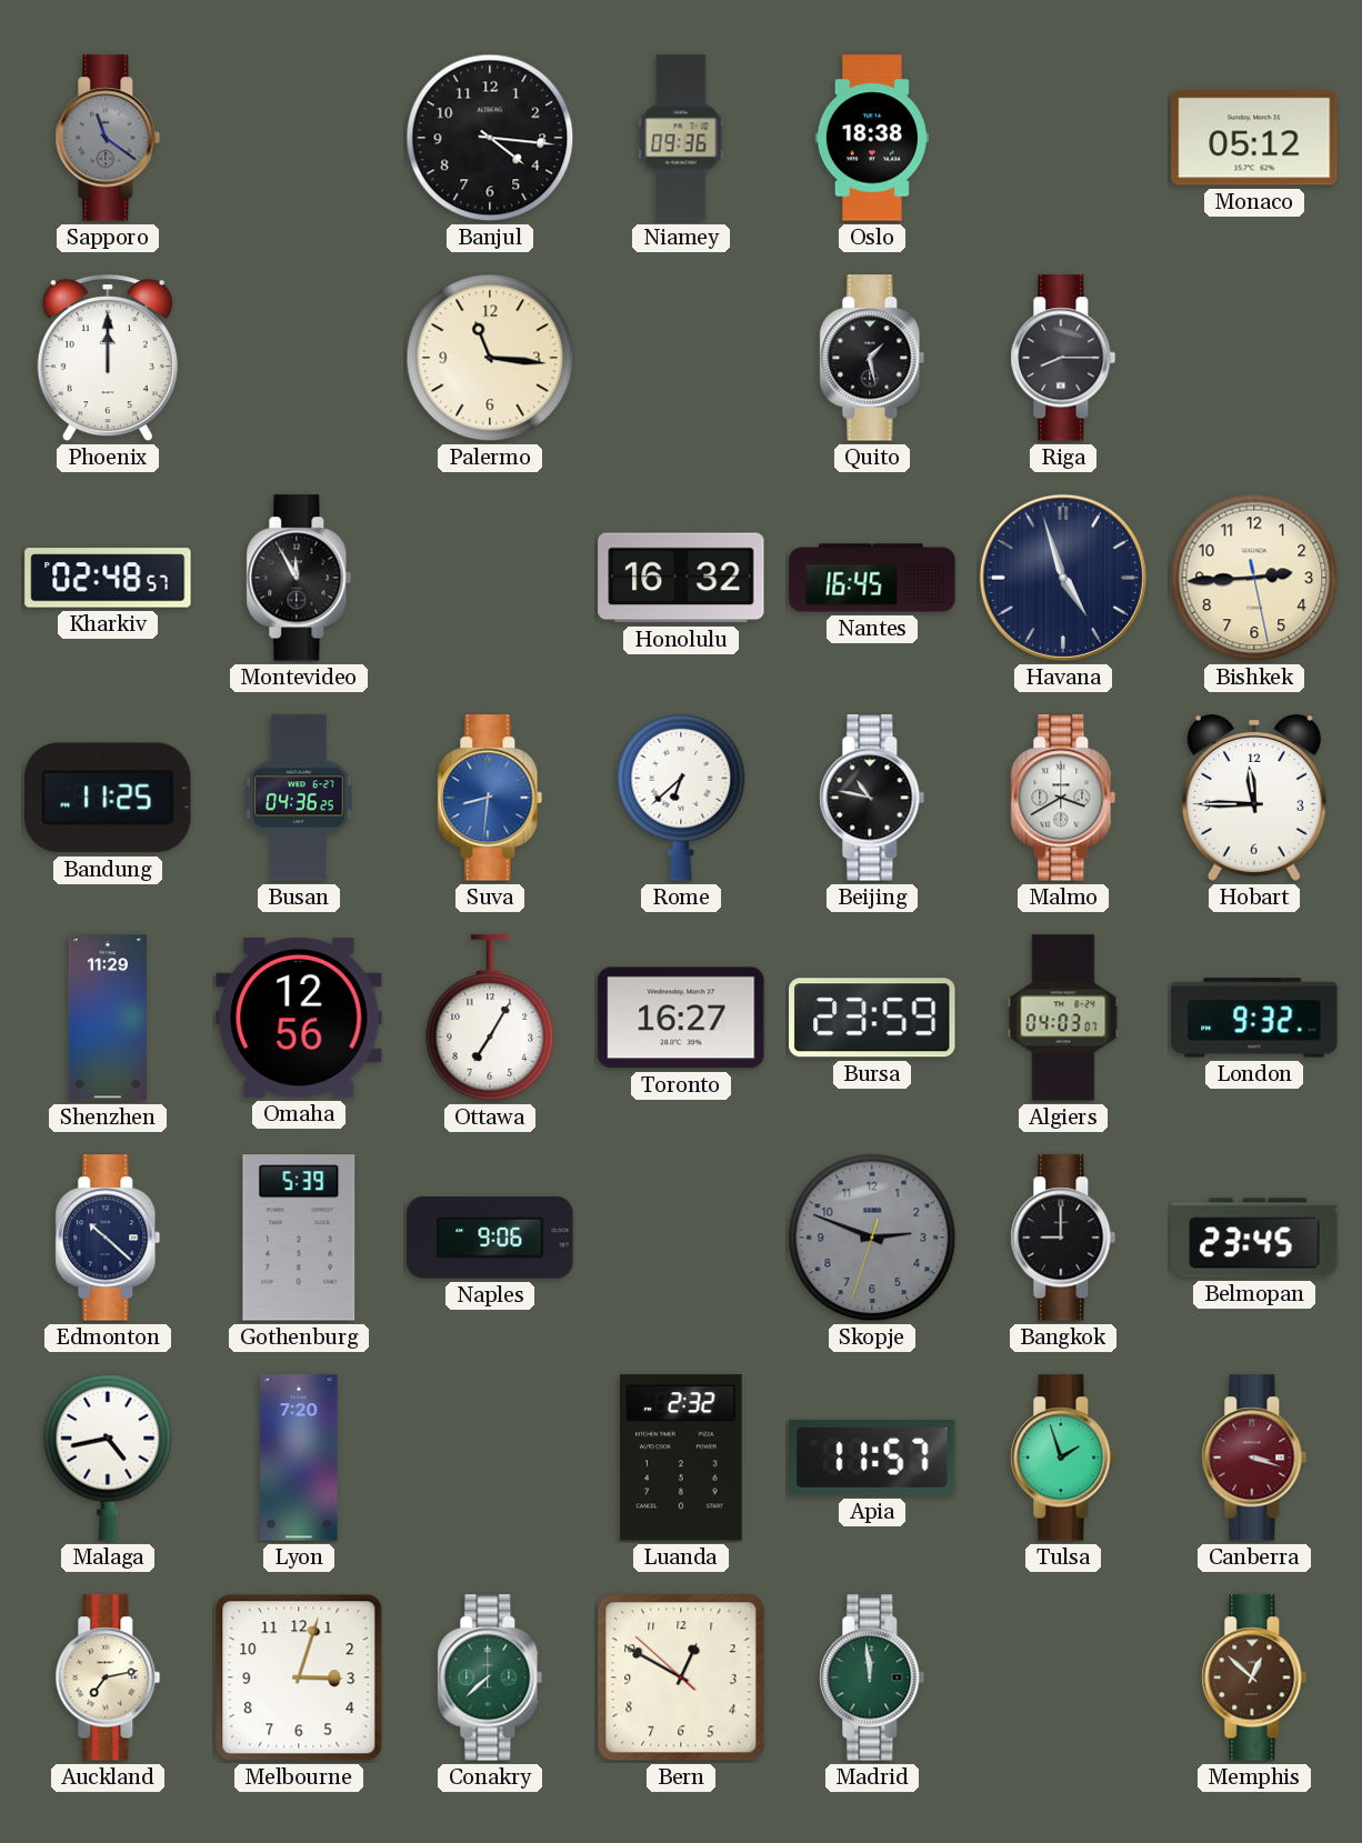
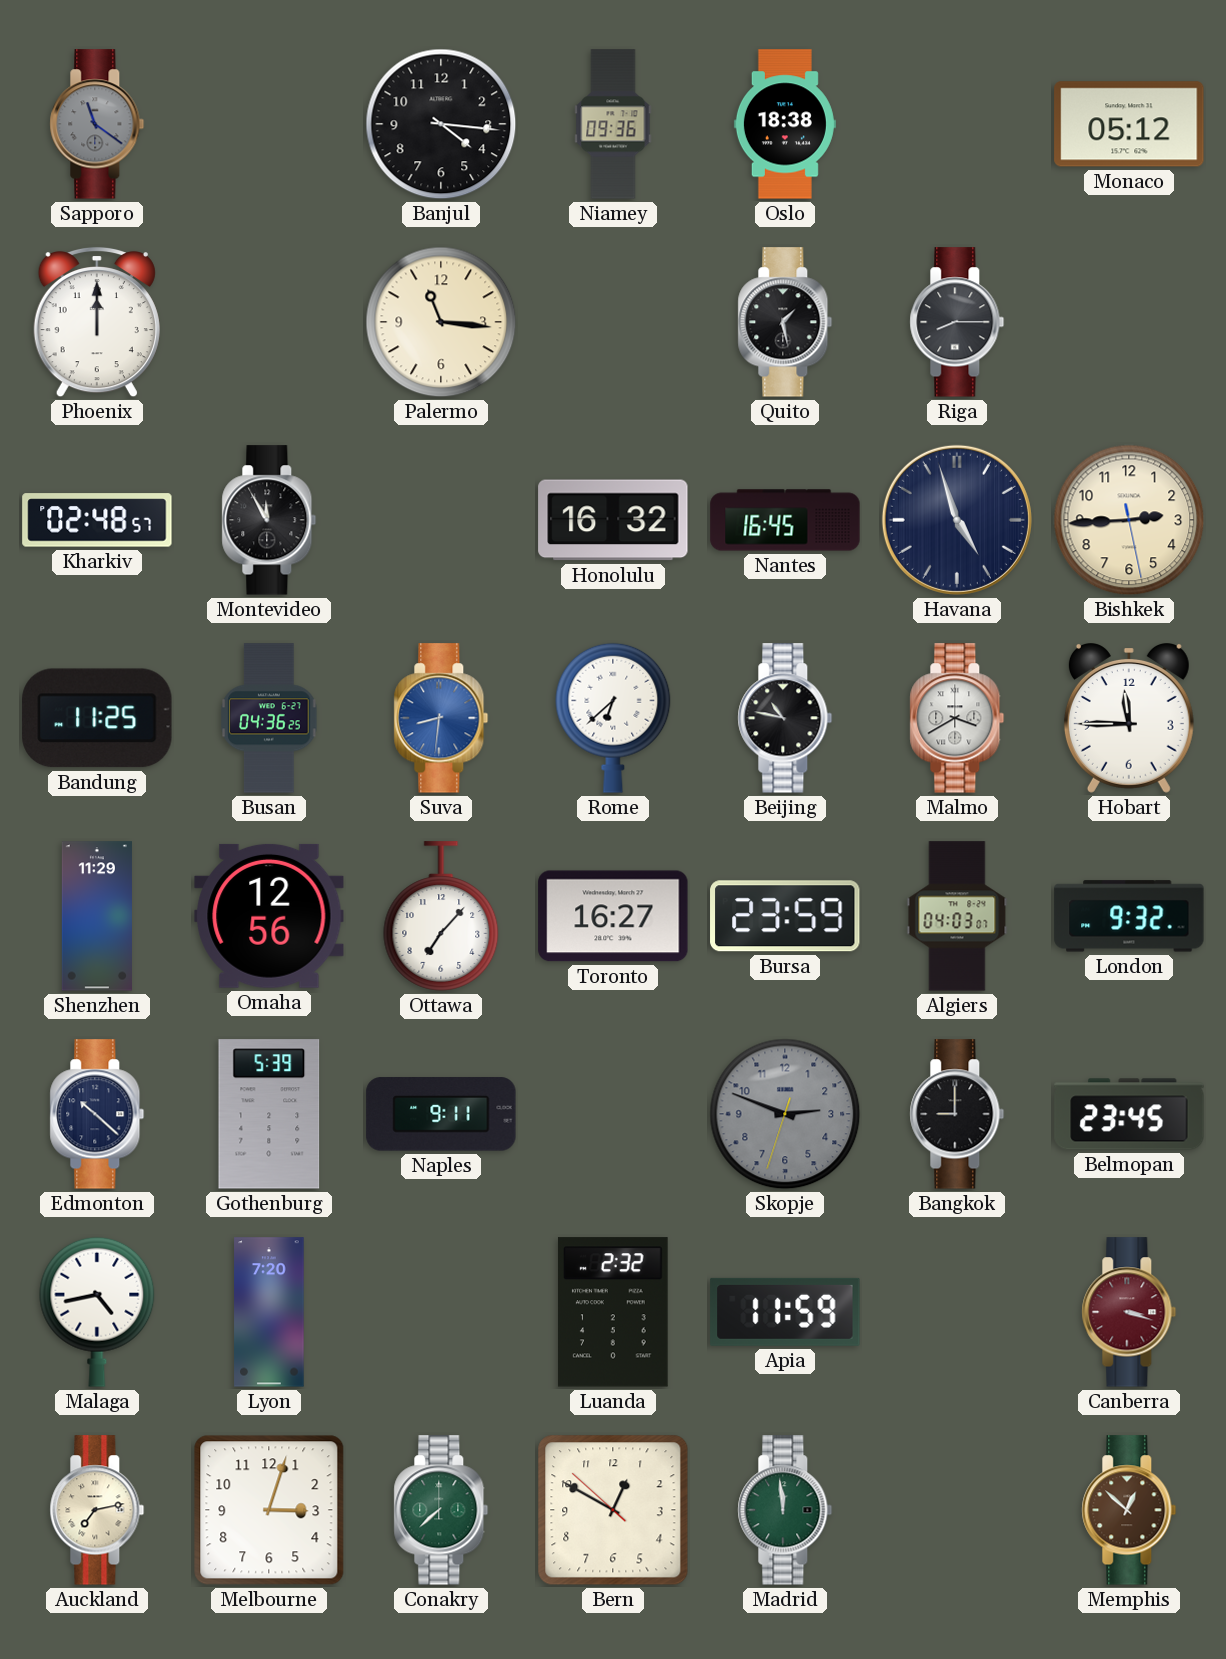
Ottawa: 7:05 -> 7:07
Naples: 9:06 -> 9:11
Apia: 11:57 -> 11:59
Tulsa: 1:57 -> none
